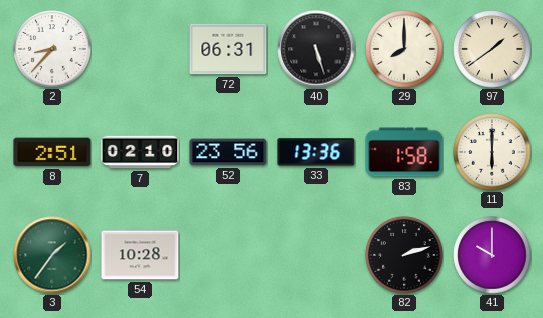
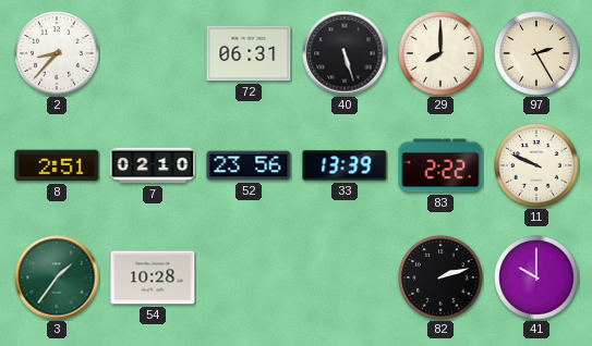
97: 1:39 -> 2:25
33: 13:36 -> 13:39
83: 1:58 -> 2:22
11: 6:00 -> 9:49
